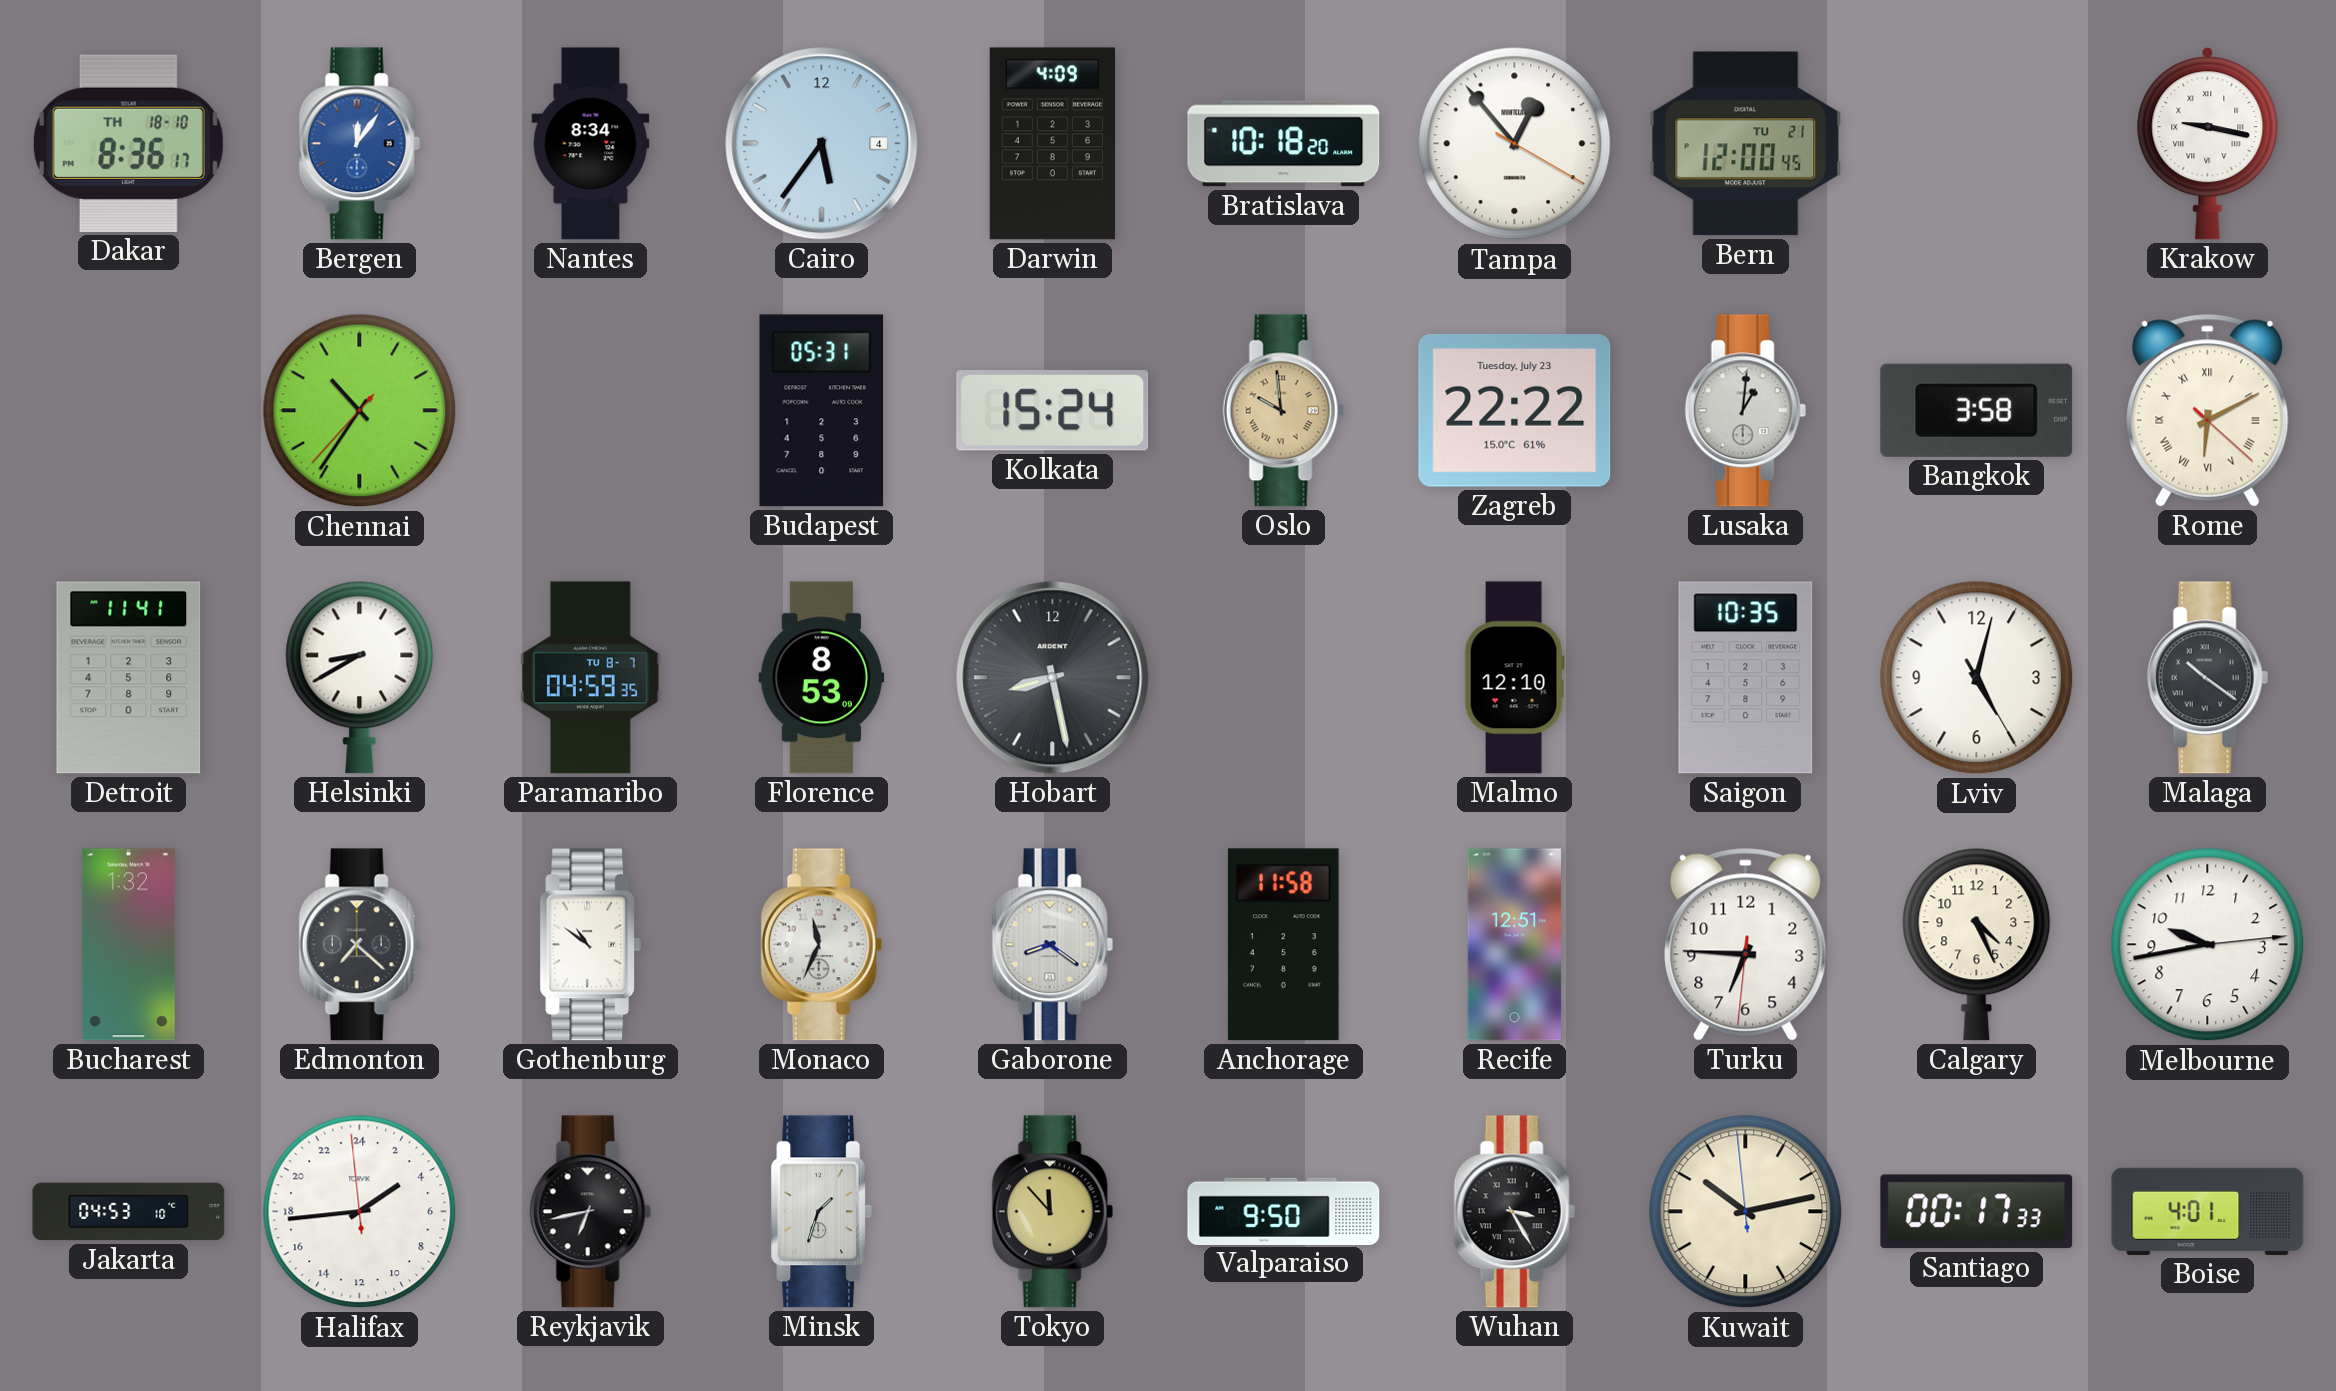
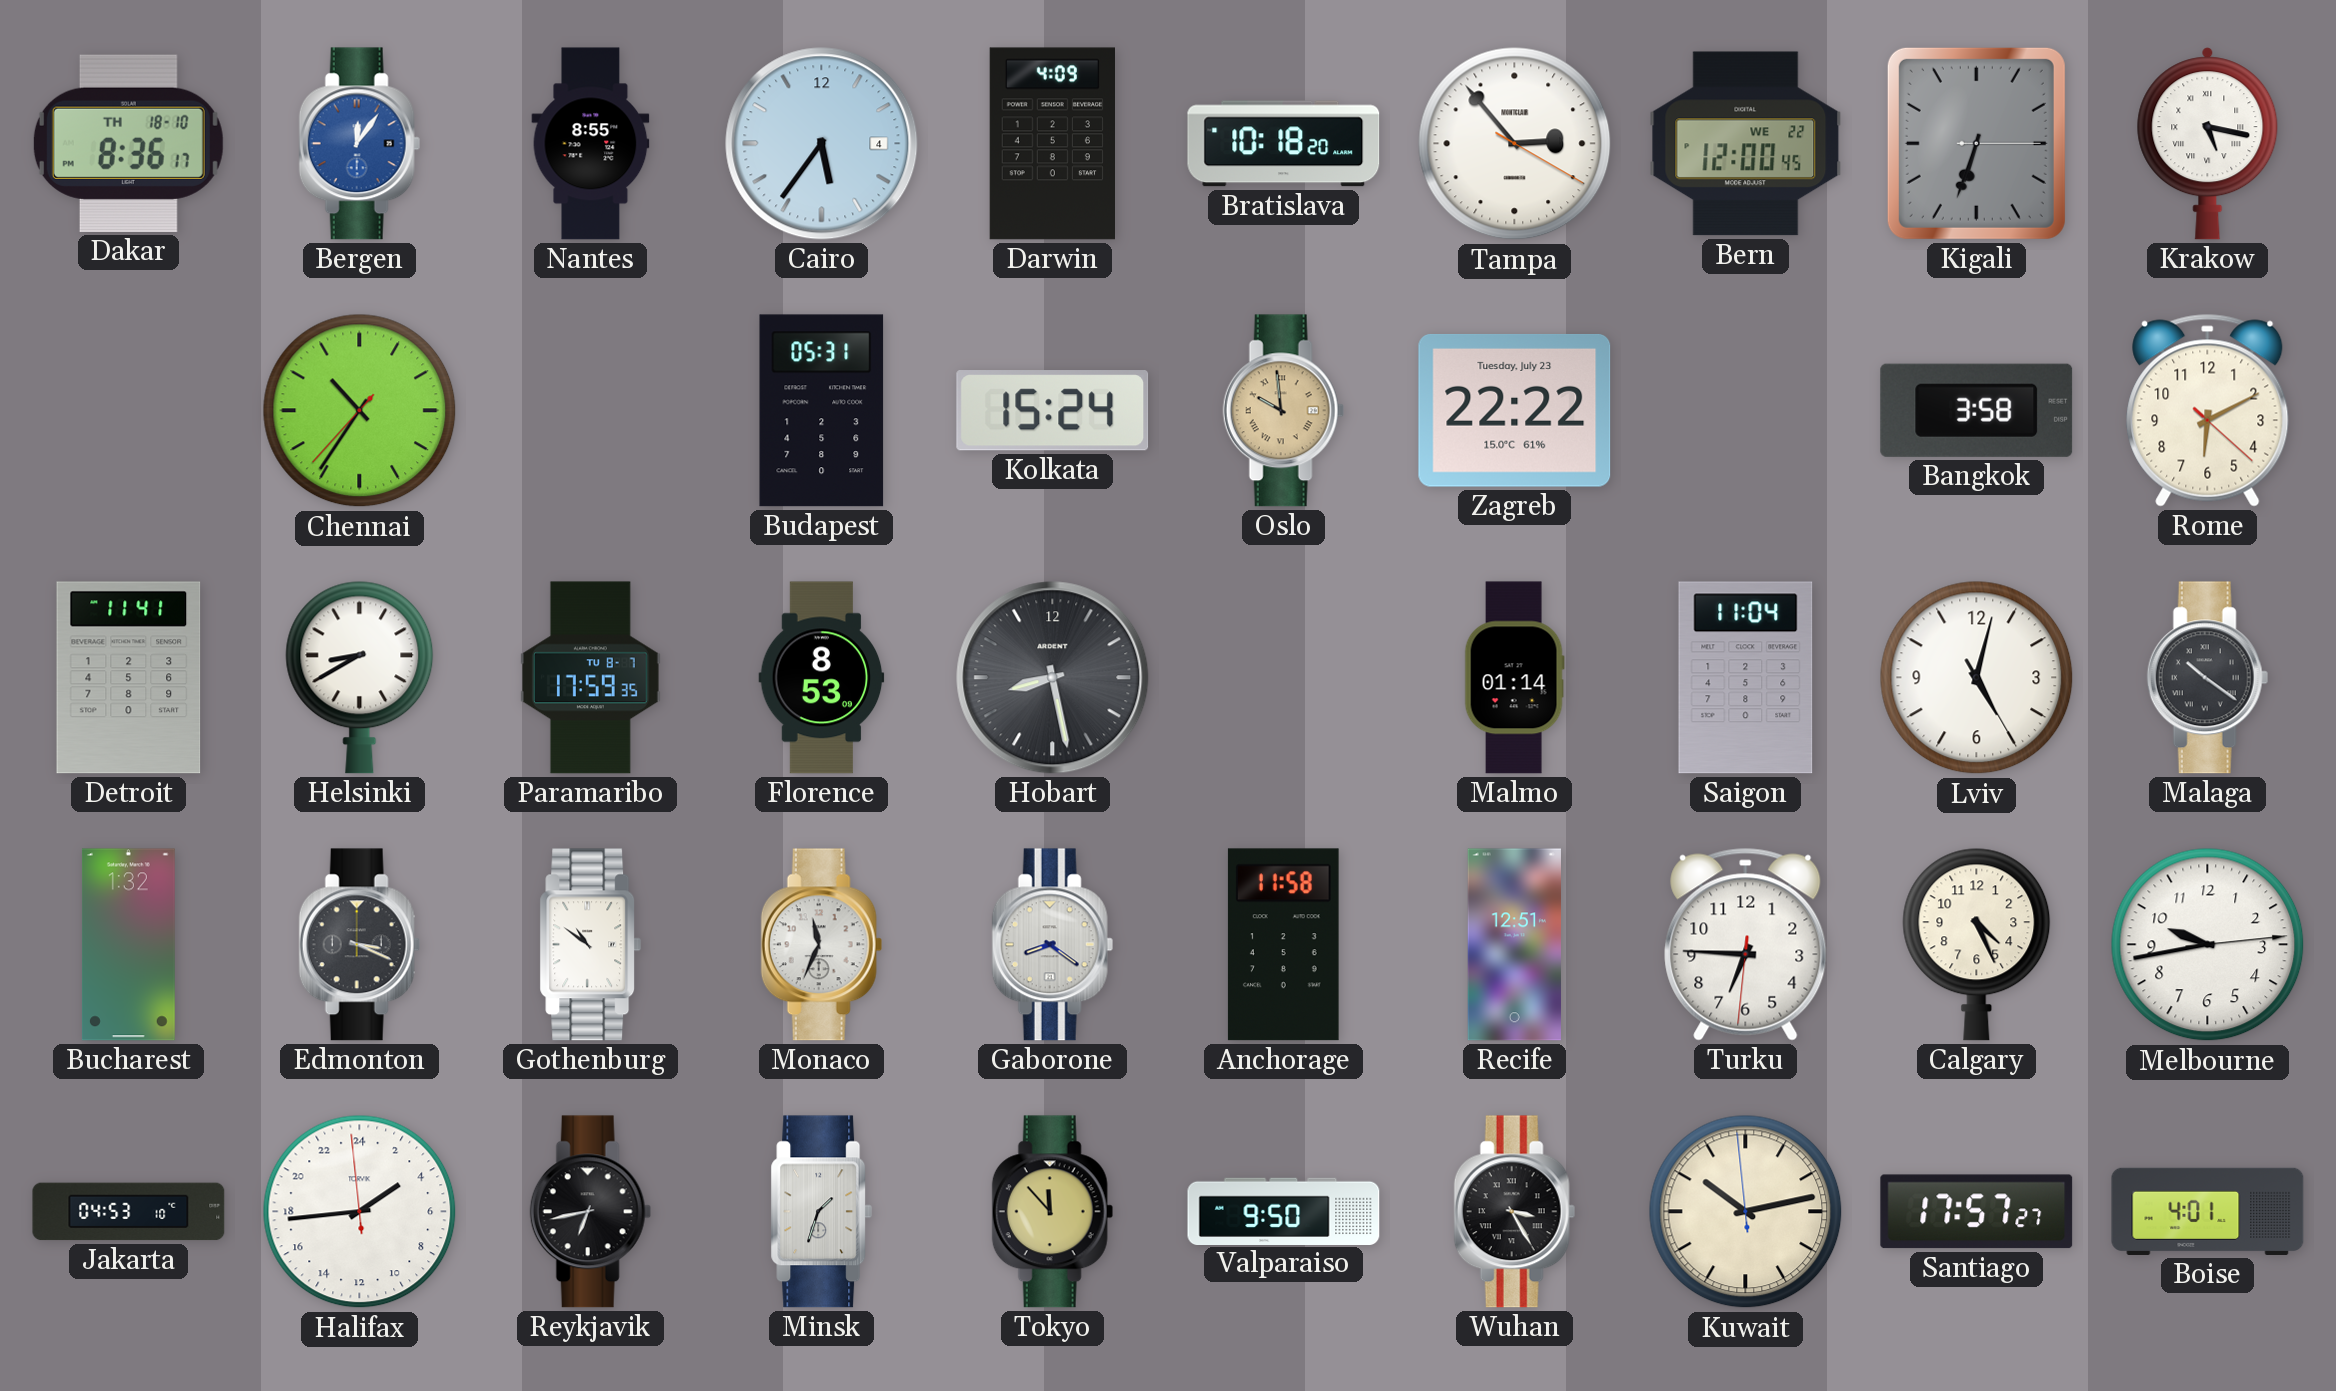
Nantes: 8:34 -> 8:55
Tampa: 12:53 -> 2:53
Bern date: TU 21 -> WE 22
Kigali: none -> 6:33
Krakow: 9:17 -> 5:17
Lusaka: 1:01 -> none
Rome numerals: Roman -> Arabic
Paramaribo: 04:59 -> 17:59
Malmo: 12:10 -> 01:14
Saigon: 10:35 -> 11:04
Edmonton: 7:22 -> 3:19
Santiago: 00:17 -> 17:57
